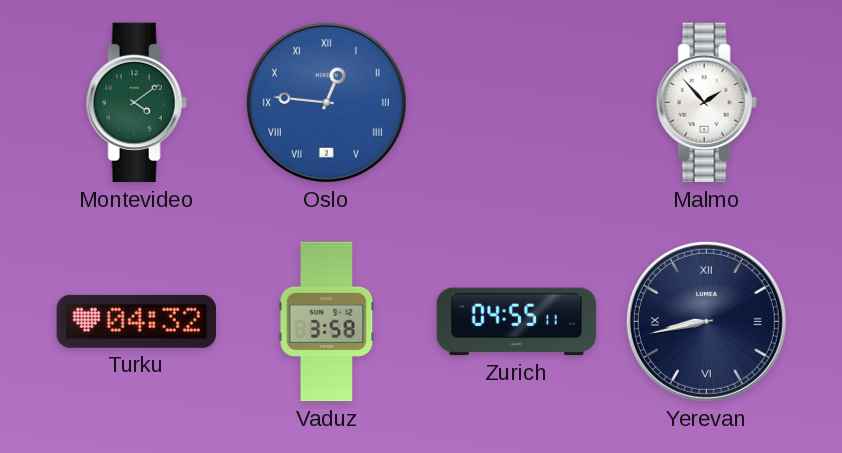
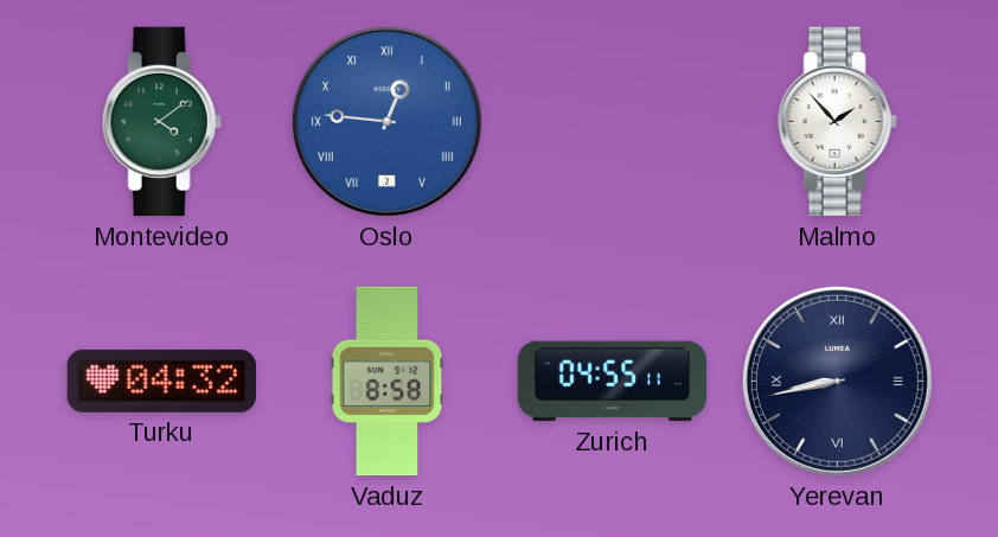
Vaduz: 3:58 -> 8:58
